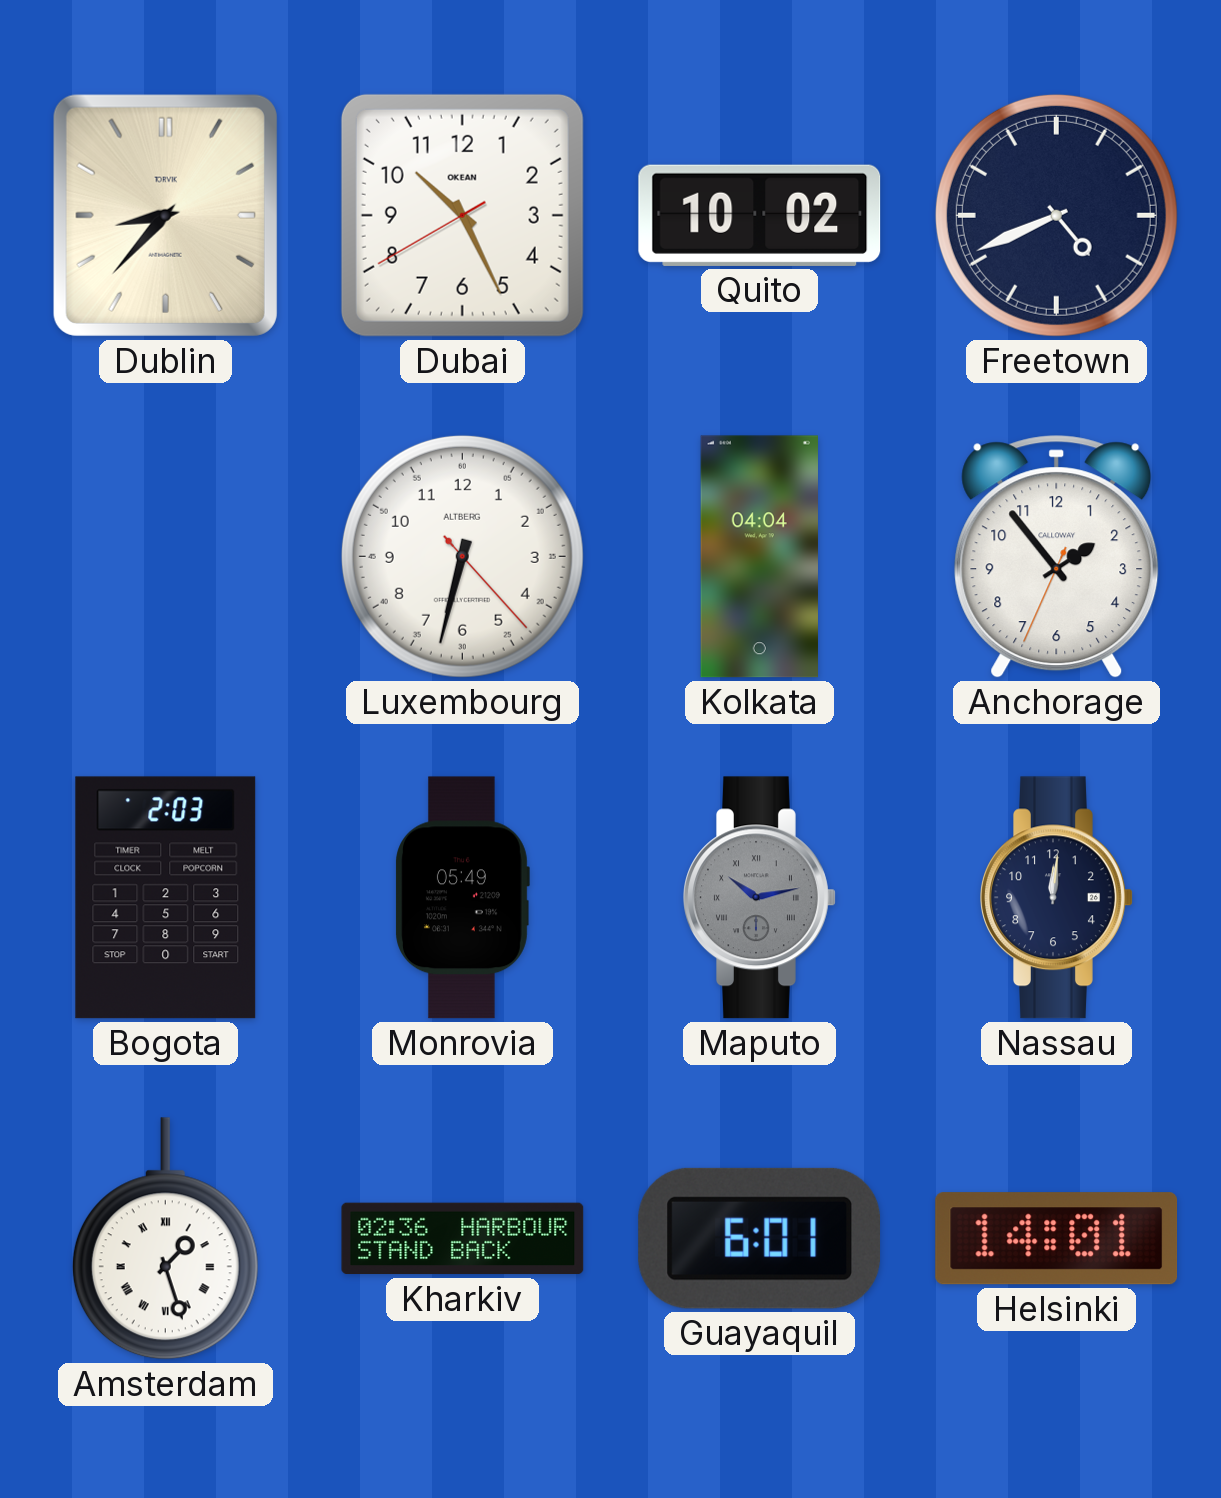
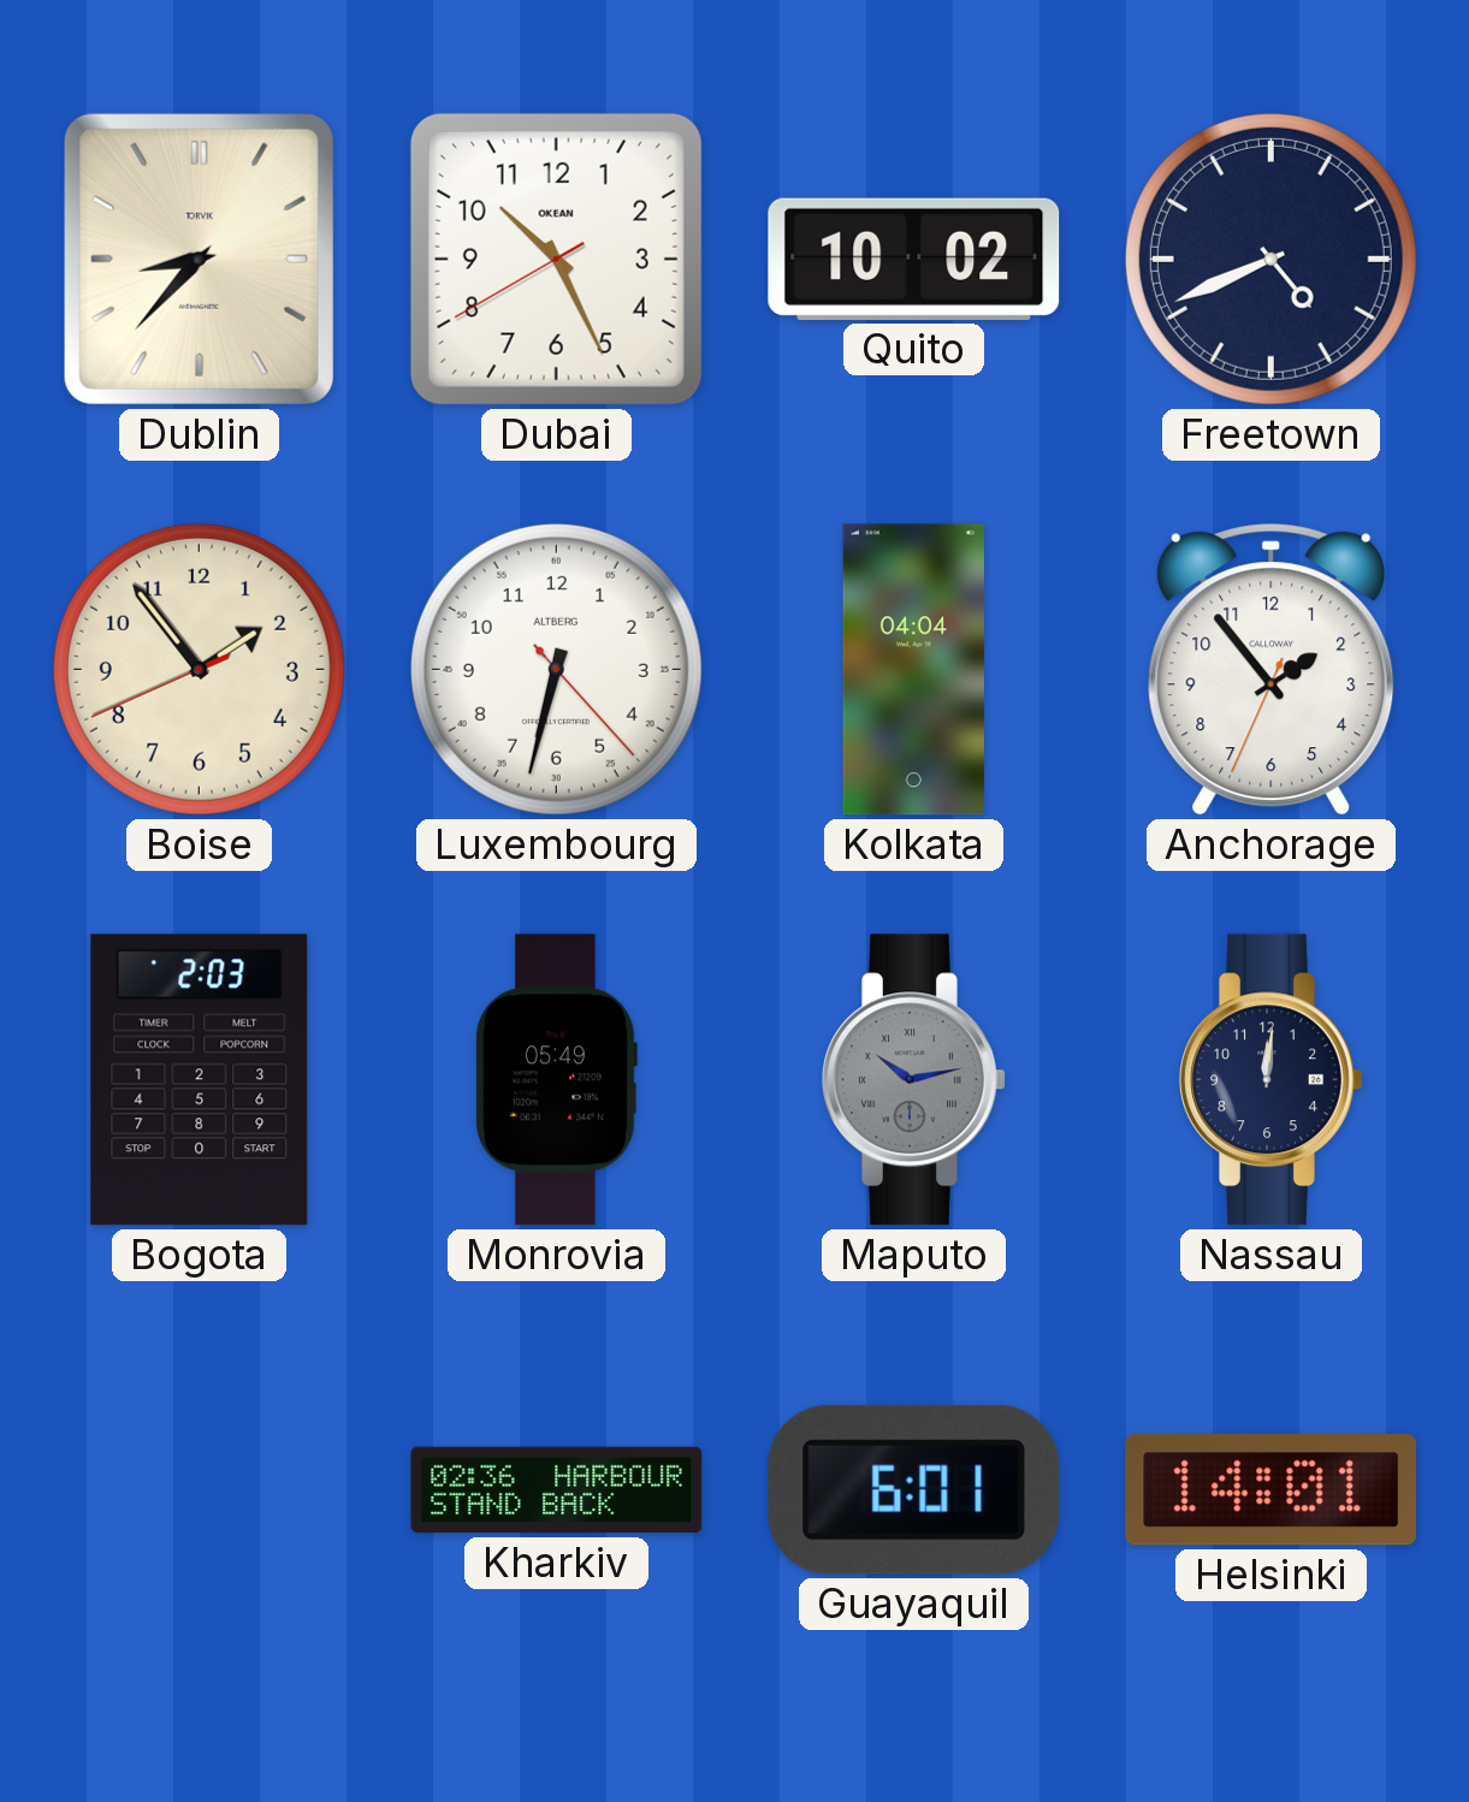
Boise: none -> 1:53
Amsterdam: 1:27 -> none
